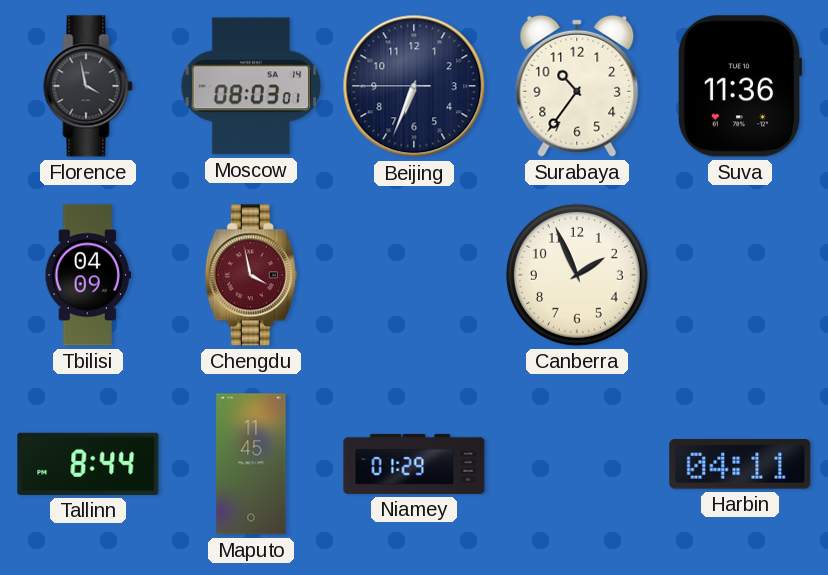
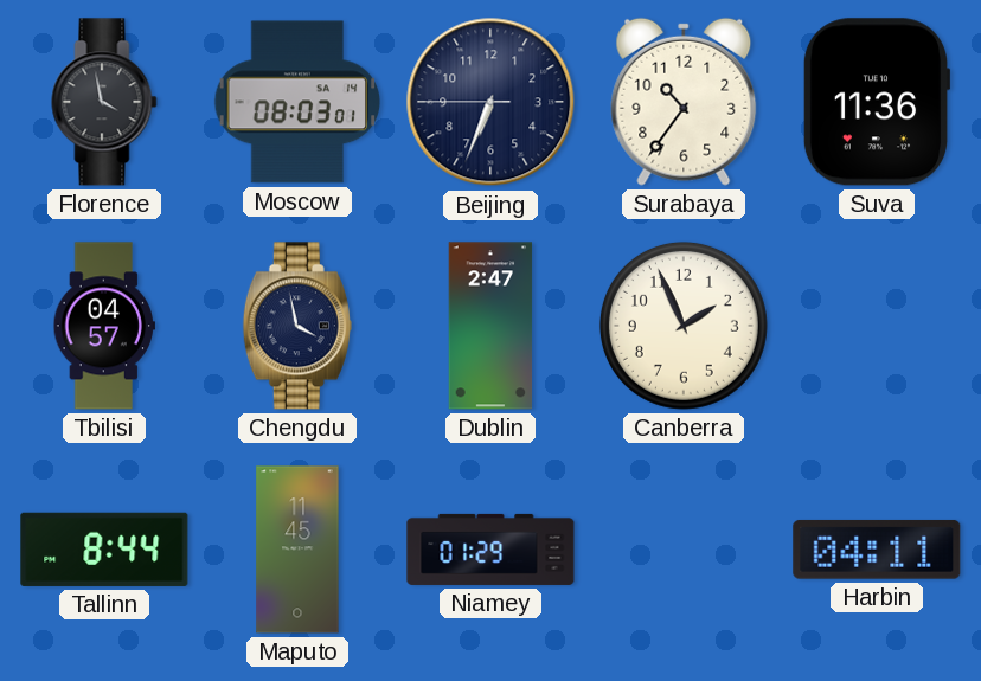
Tbilisi: 04:09 -> 04:57
Chengdu dial: burgundy -> navy
Dublin: none -> 2:47
